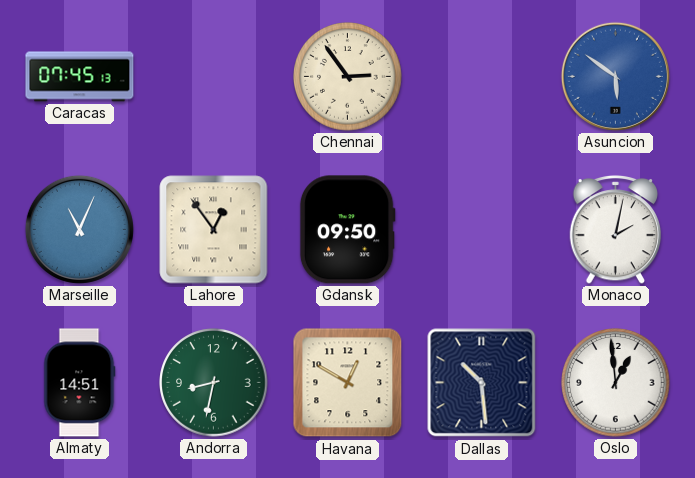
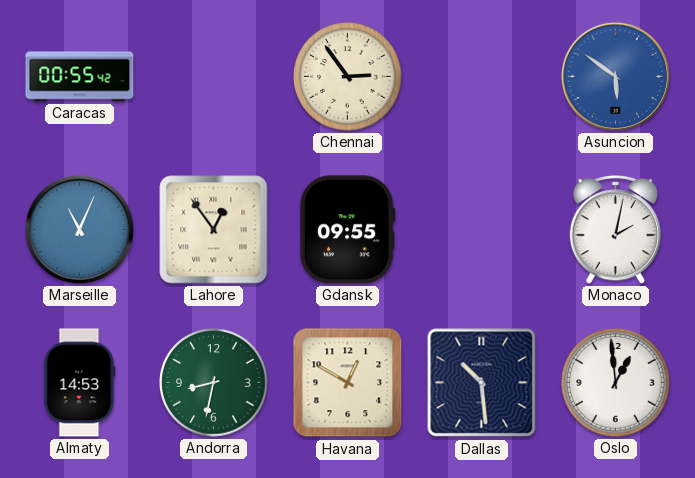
Caracas: 07:45 -> 00:55
Gdansk: 09:50 -> 09:55
Almaty: 14:51 -> 14:53
